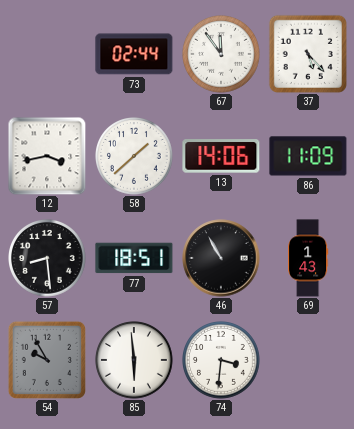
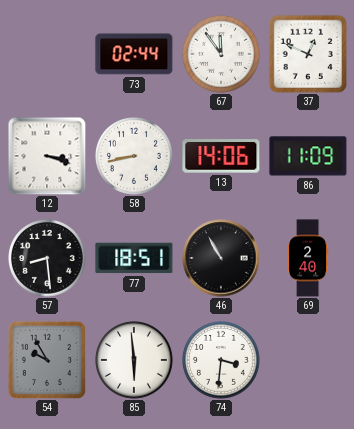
37: 5:23 -> 12:49
12: 3:43 -> 3:18
58: 1:38 -> 8:43
69: 1:43 -> 2:40
